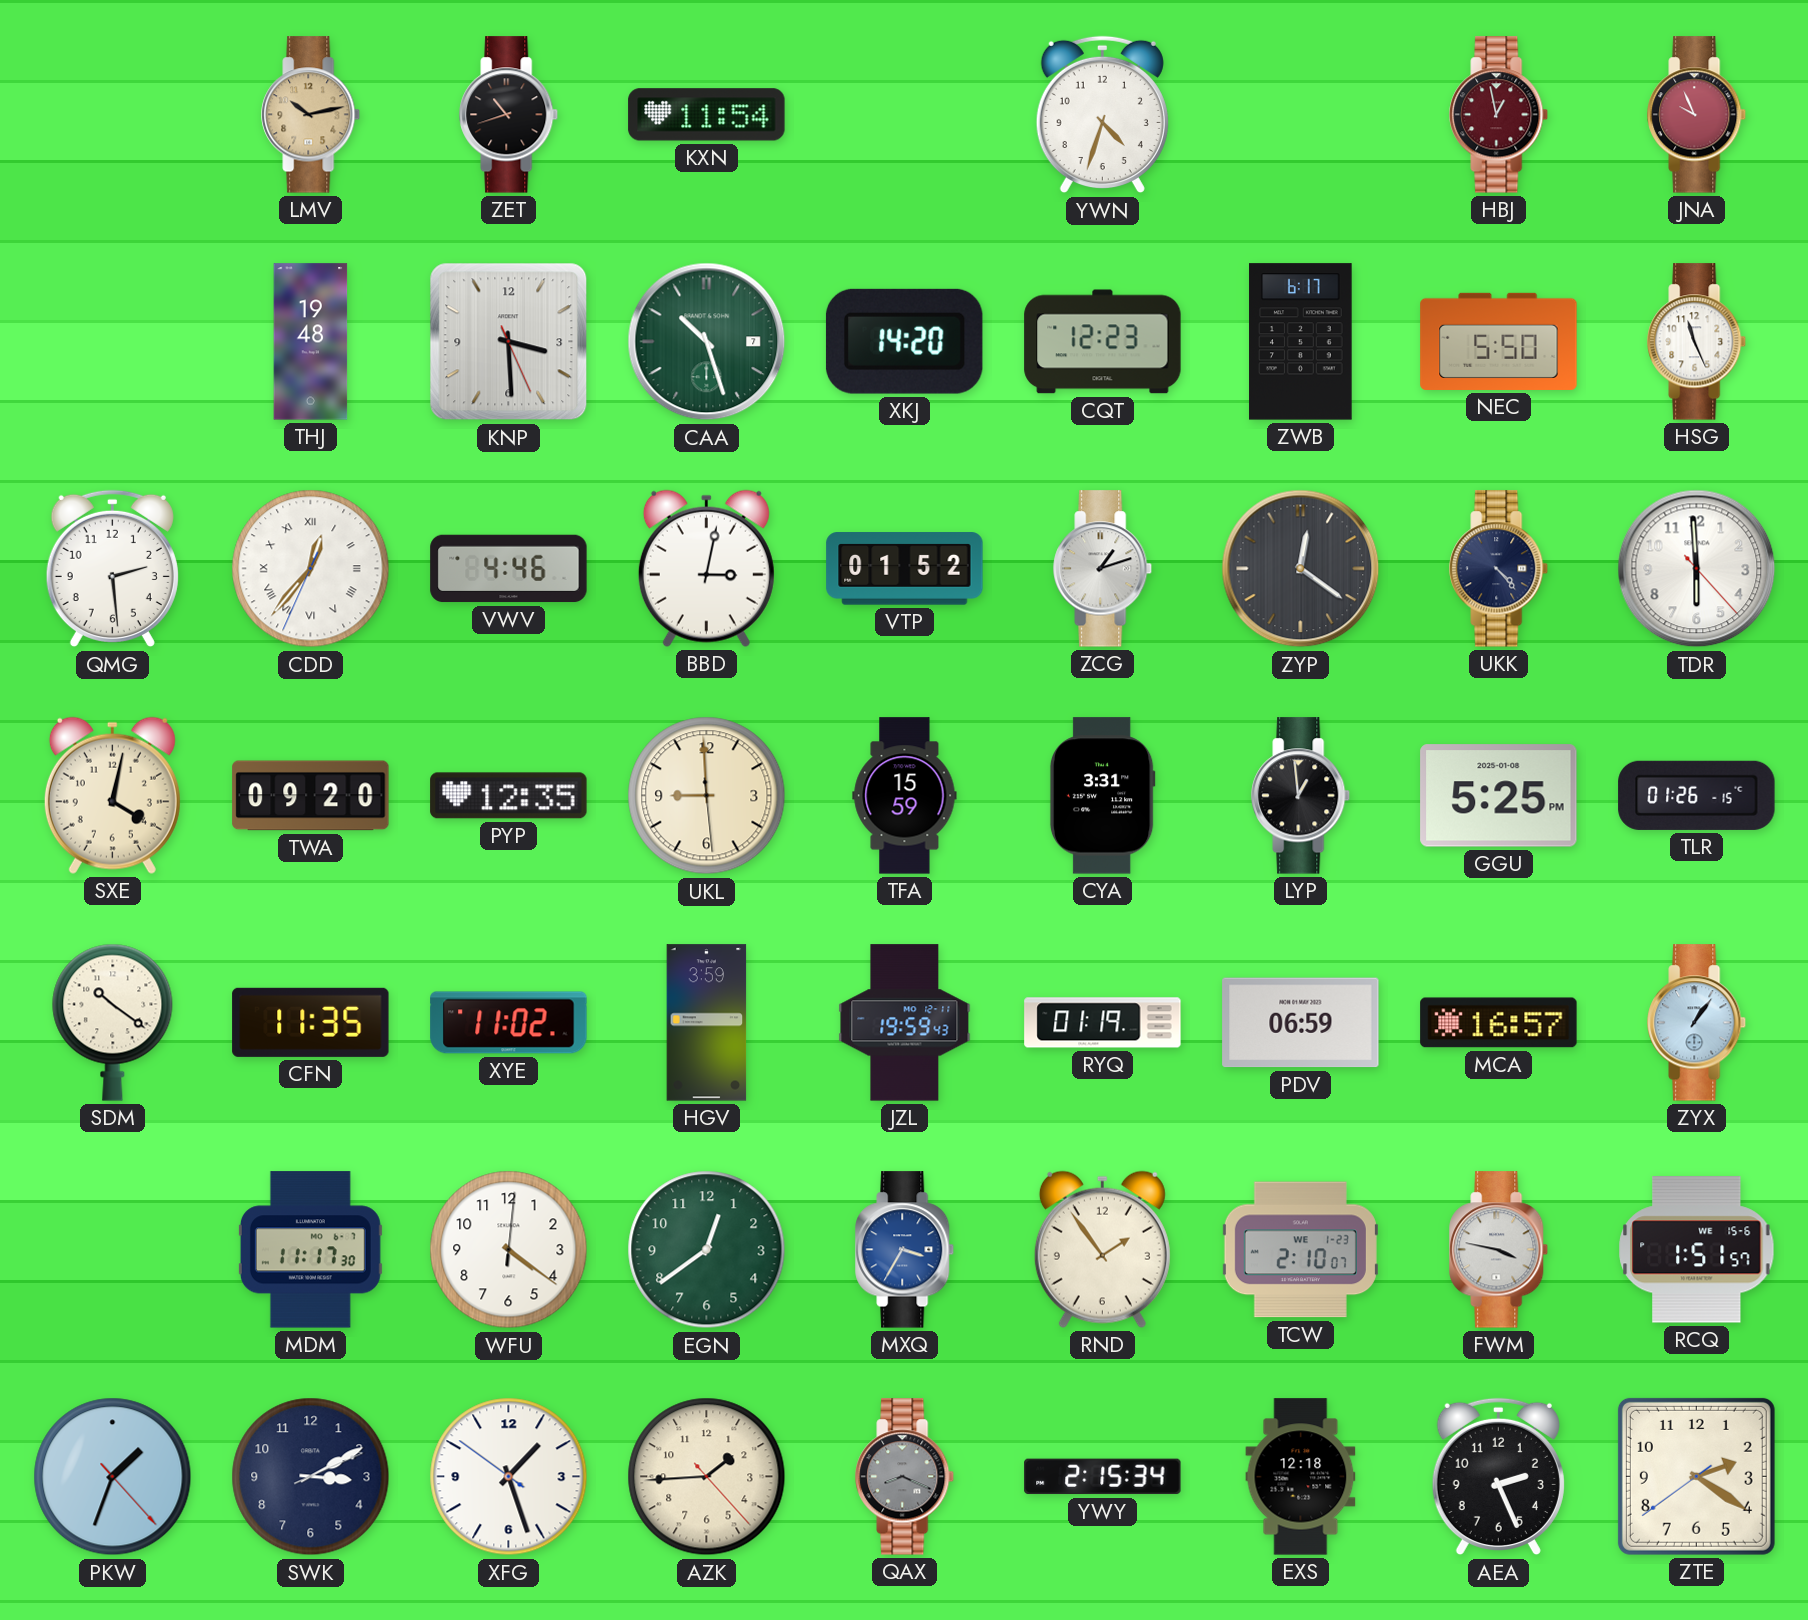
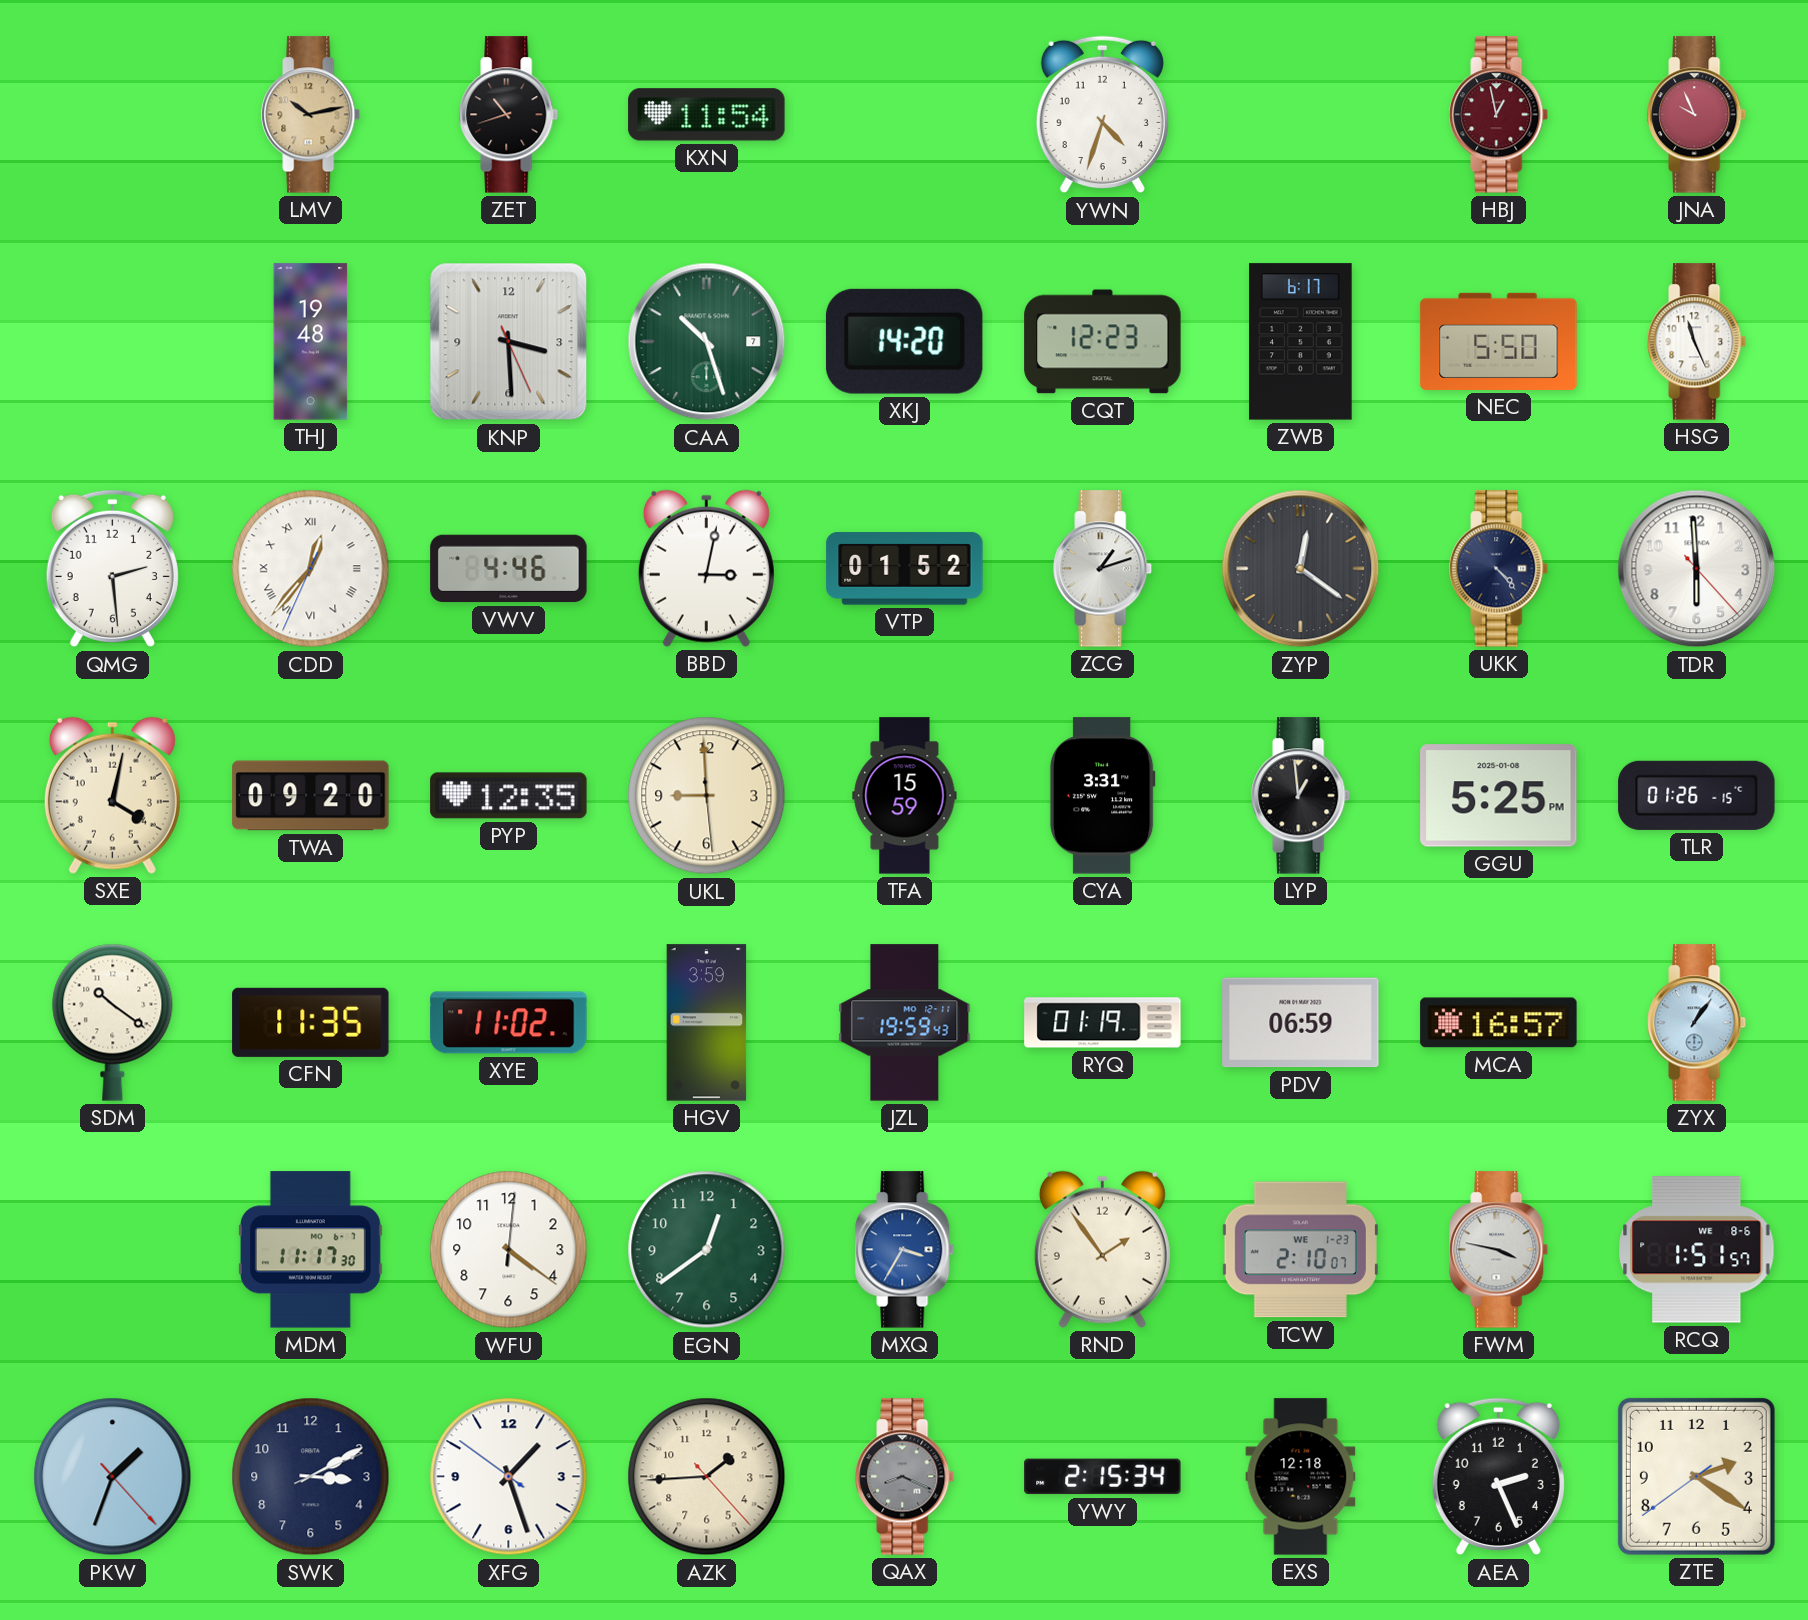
RCQ date: WE 15-6 -> WE 8-6
